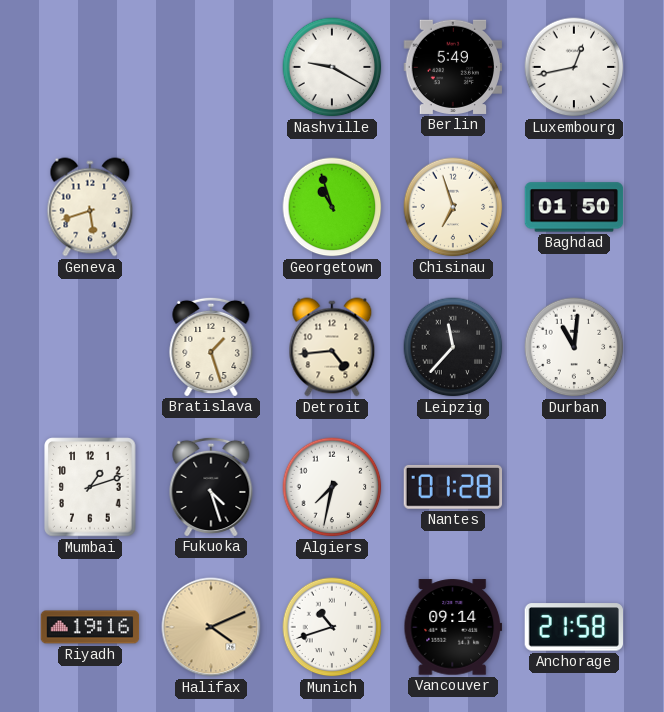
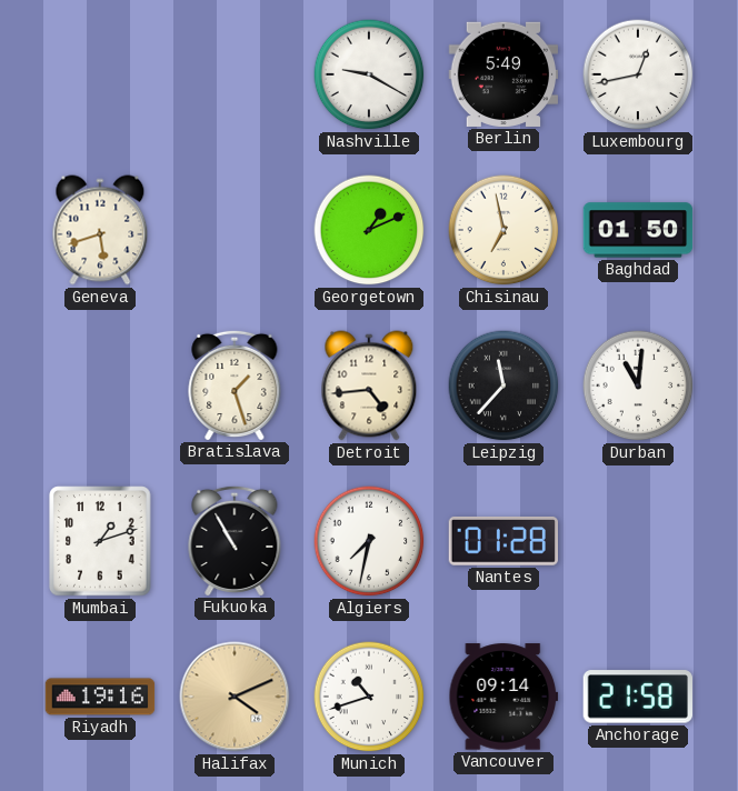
Georgetown: 10:57 -> 1:11
Chisinau: 6:57 -> 6:58
Fukuoka: 4:27 -> 10:55
